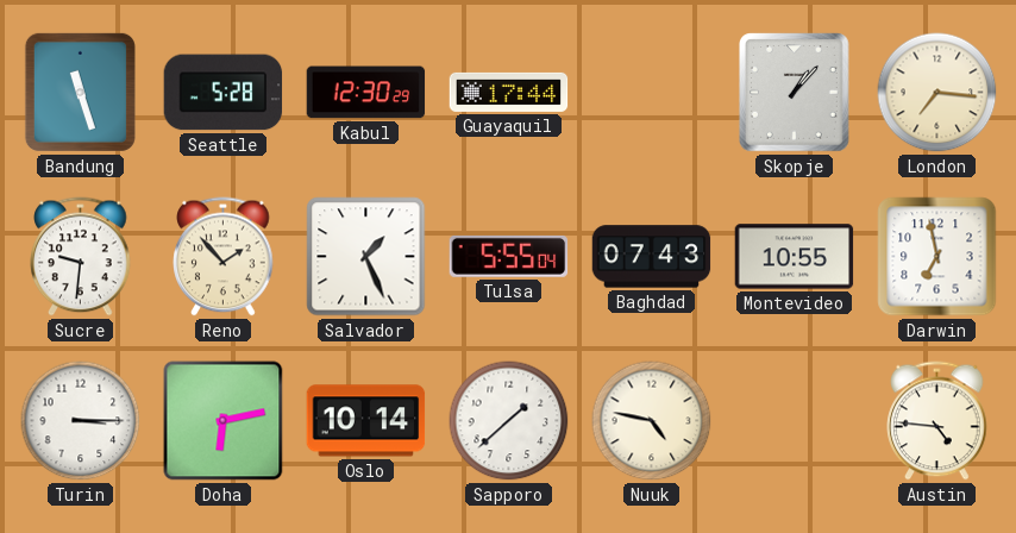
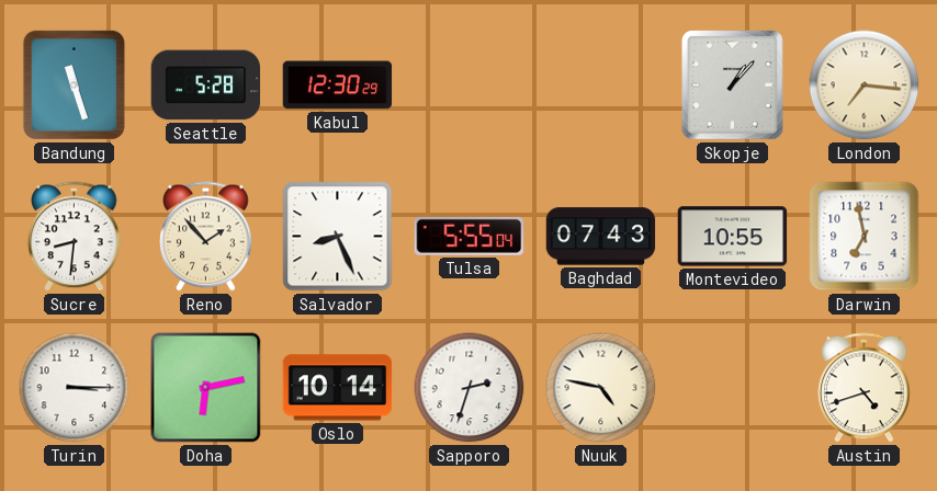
Guayaquil: 17:44 -> none
Sucre: 9:31 -> 8:31
Salvador: 1:26 -> 8:26
Sapporo: 1:38 -> 2:33
Austin: 4:46 -> 4:42
